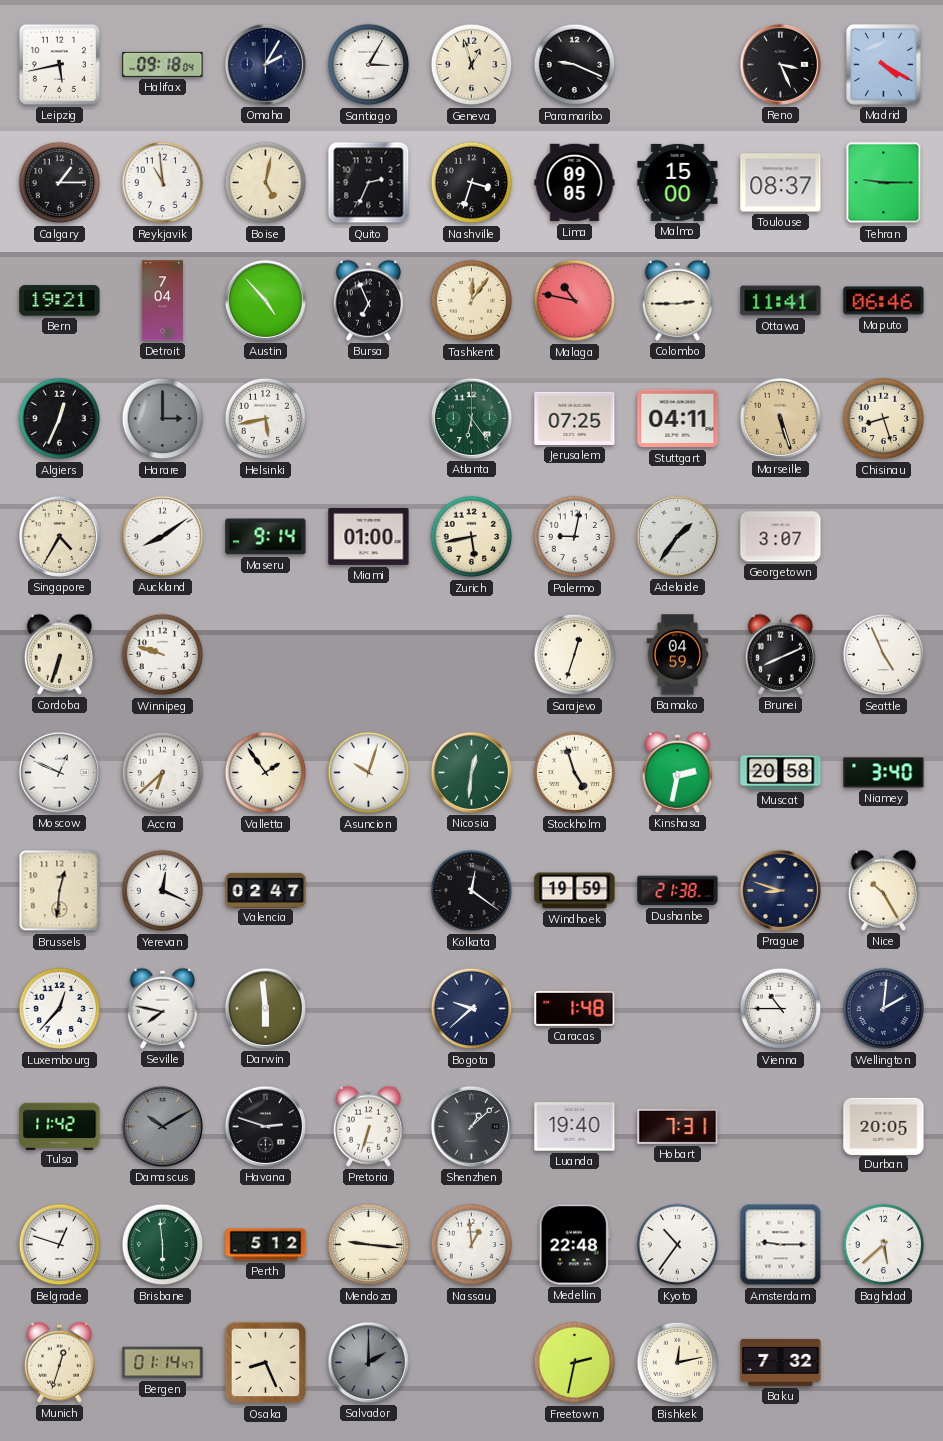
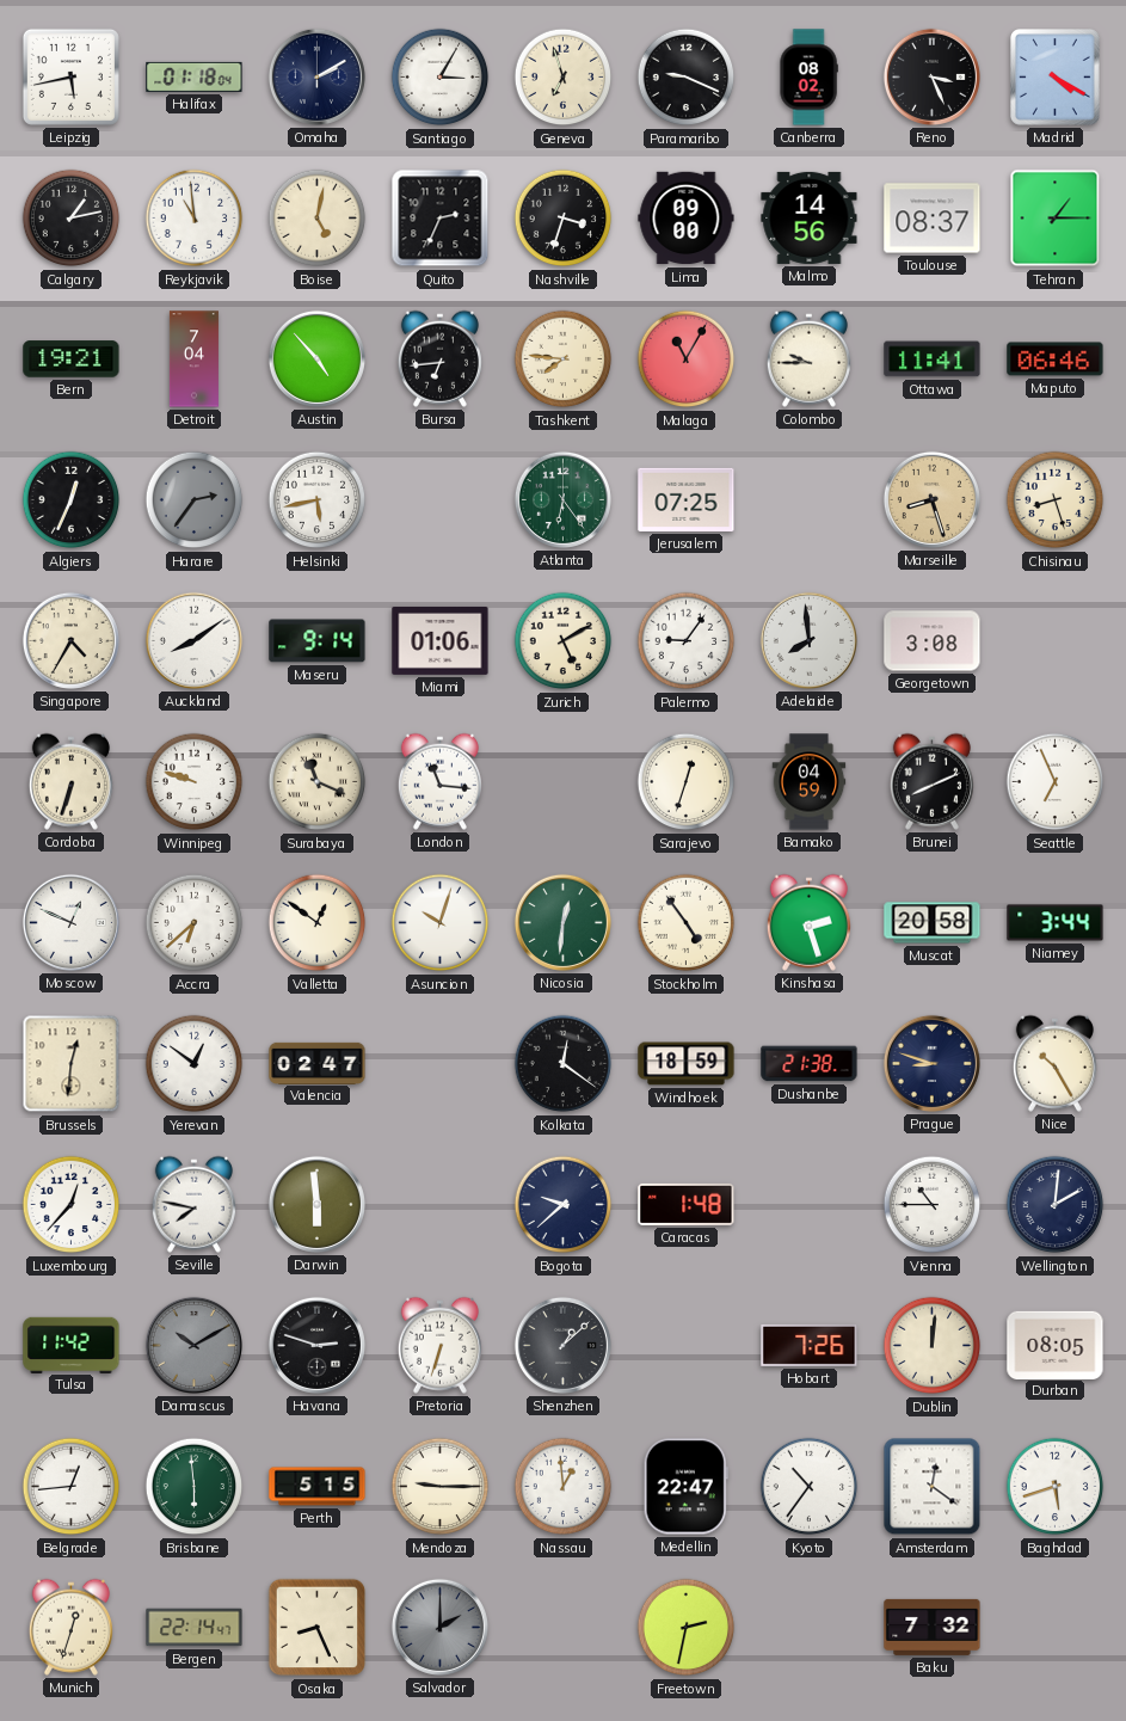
Halifax: 09:18 -> 01:18
Omaha: 2:05 -> 2:10
Geneva: 12:57 -> 6:57
Canberra: none -> 08:02
Calgary: 1:15 -> 1:13
Lima: 09:05 -> 09:00
Malmo: 15:00 -> 14:56
Tehran: 9:15 -> 1:15
Bursa: 6:56 -> 6:44
Tashkent: 12:06 -> 7:46
Malaga: 10:47 -> 11:05
Colombo: 2:45 -> 9:45
Harare: 3:00 -> 2:36
Stuttgart: 04:11 -> none
Marseille: 5:27 -> 8:27
Miami: 01:00 -> 01:06
Zurich: 5:43 -> 5:10
Palermo: 9:02 -> 9:06
Adelaide: 1:36 -> 7:59
Georgetown: 3:07 -> 3:08
Surabaya: none -> 11:19
London: none -> 11:16
Seattle: 4:56 -> 6:56
Valletta: 1:54 -> 12:51
Stockholm: 4:57 -> 4:54
Kinshasa: 2:32 -> 2:27
Niamey: 3:40 -> 3:44
Yerevan: 12:19 -> 12:51
Windhoek: 19:59 -> 18:59
Luanda: 19:40 -> none
Hobart: 7:31 -> 7:26
Dublin: none -> 12:01
Durban: 20:05 -> 08:05
Belgrade: 12:48 -> 12:44
Perth: 5:12 -> 5:15
Mendoza: 9:16 -> 9:15
Medellin: 22:48 -> 22:47
Amsterdam: 9:15 -> 12:21
Baghdad: 5:38 -> 5:42
Bergen: 01:14 -> 22:14
Bishkek: 12:13 -> none
